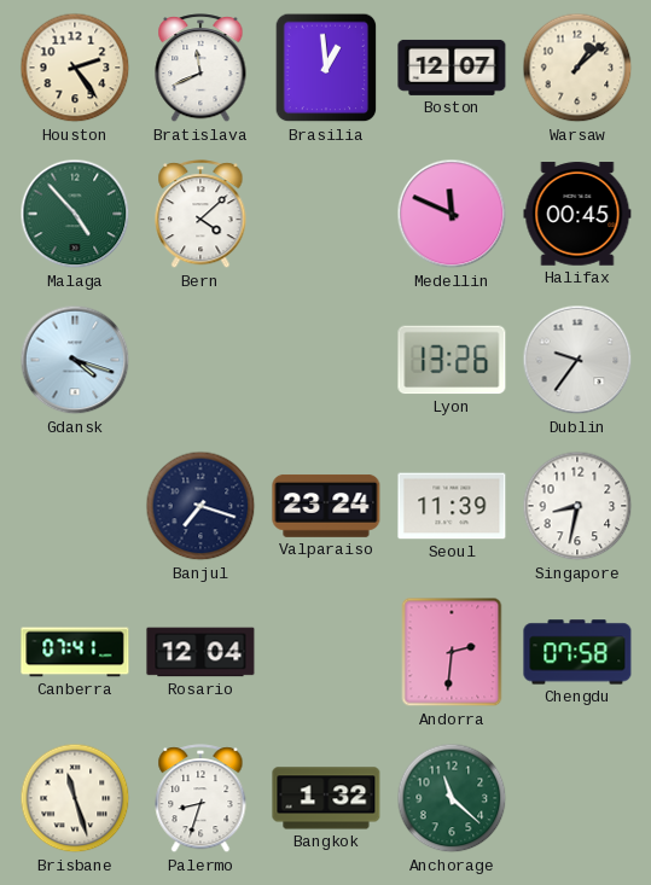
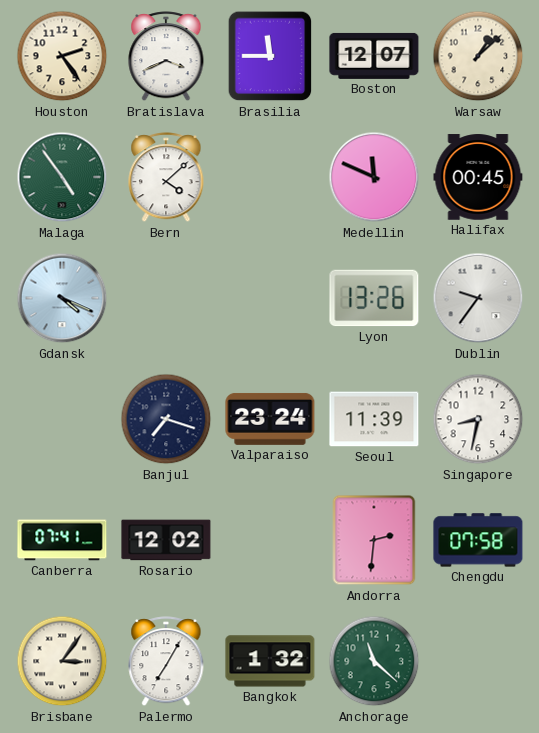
Bratislava: 11:41 -> 3:41
Brasilia: 12:59 -> 11:45
Malaga: 4:53 -> 4:54
Gdansk: 4:18 -> 4:19
Rosario: 12:04 -> 12:02
Brisbane: 11:27 -> 3:06
Palermo: 8:33 -> 7:05
